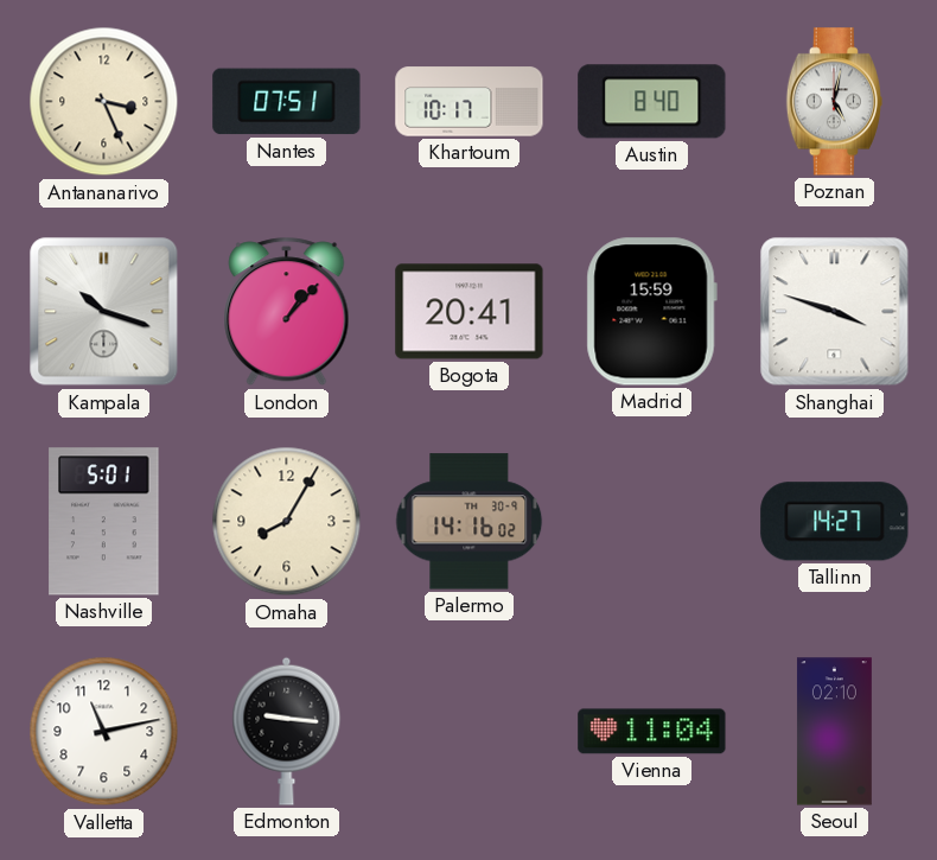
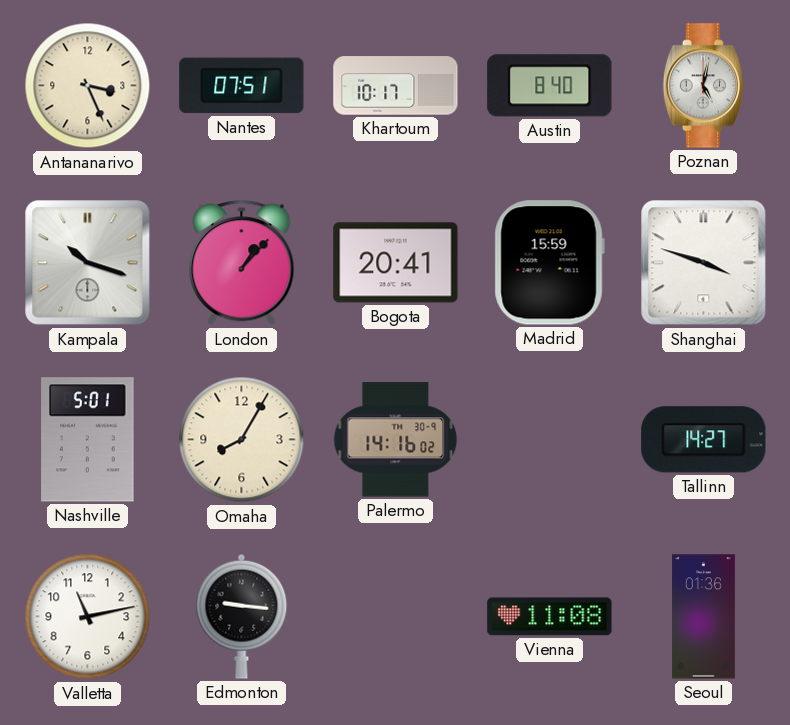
Vienna: 11:04 -> 11:08
Seoul: 02:10 -> 01:36
